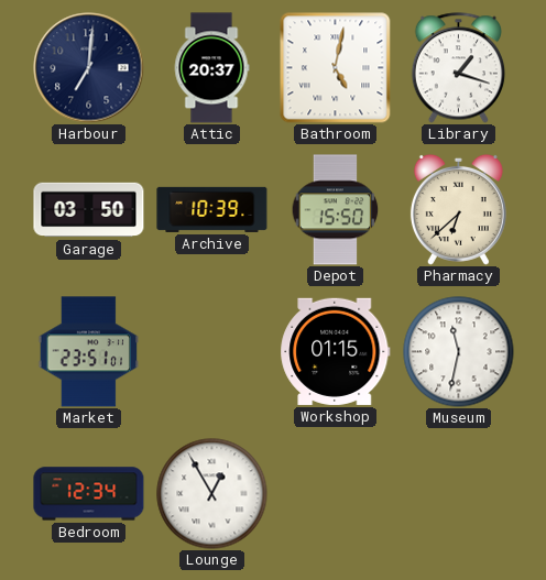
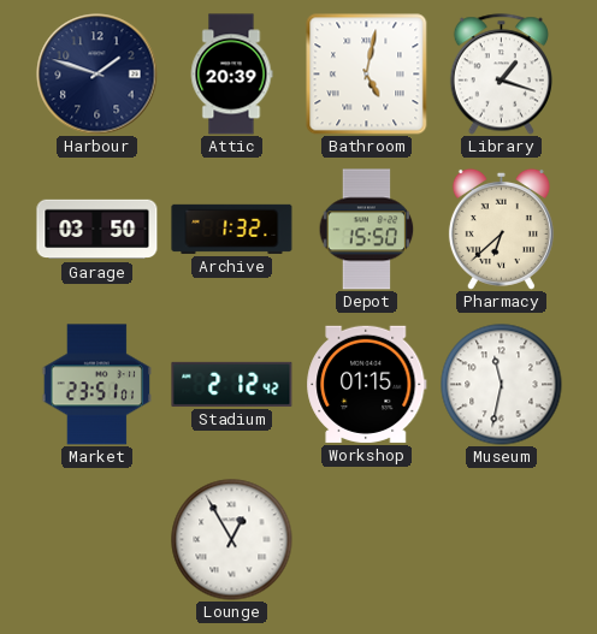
Harbour: 7:01 -> 1:48
Attic: 20:37 -> 20:39
Archive: 10:39 -> 1:32
Stadium: none -> 2:12
Bedroom: 12:34 -> none
